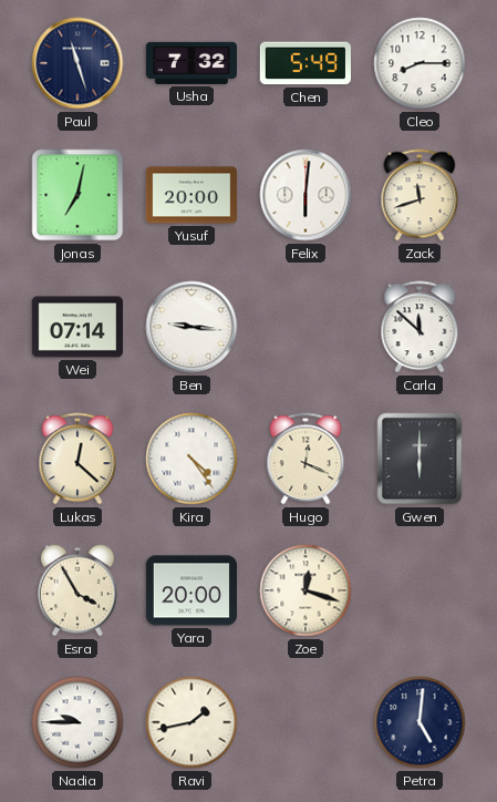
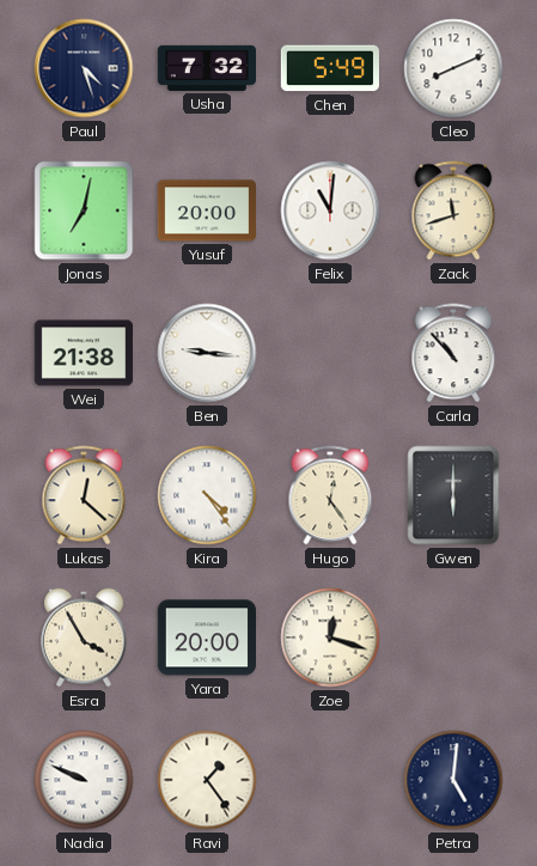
Paul: 11:27 -> 4:27
Cleo: 8:15 -> 8:11
Felix: 6:01 -> 11:01
Wei: 07:14 -> 21:38
Carla: 11:52 -> 10:53
Hugo: 12:19 -> 12:24
Nadia: 9:45 -> 9:49
Ravi: 1:43 -> 1:24
